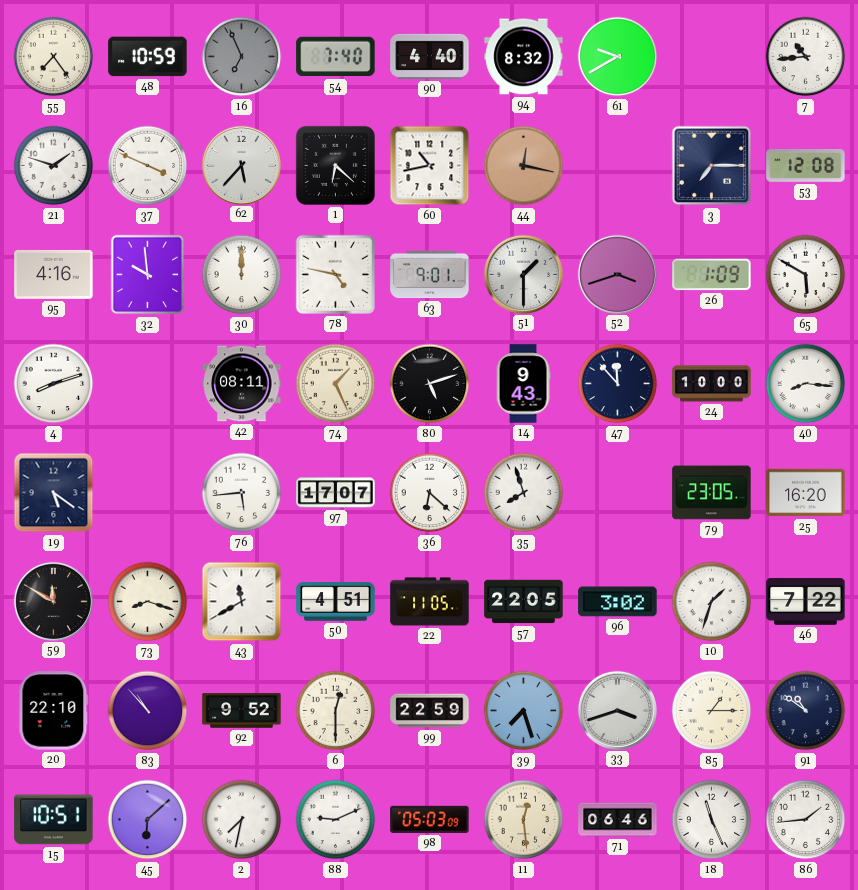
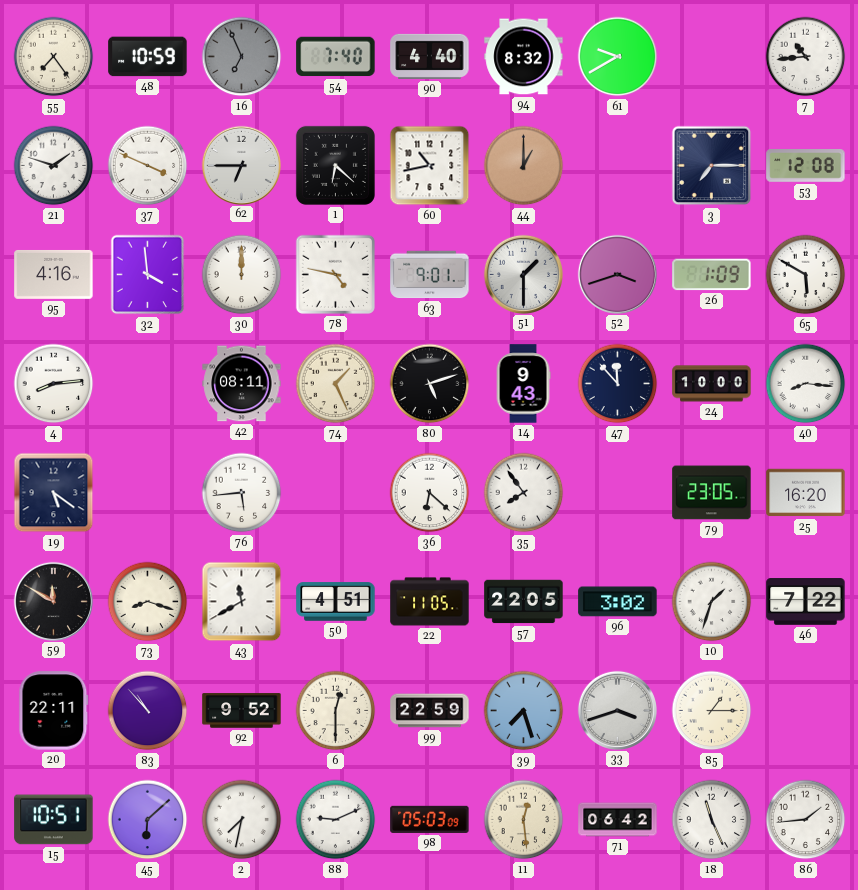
62: 5:37 -> 6:45
44: 12:17 -> 1:00
32: 9:59 -> 3:59
4: 8:12 -> 8:14
97: 17:07 -> none
35: 7:57 -> 7:54
20: 22:10 -> 22:11
91: 10:51 -> none
71: 06:46 -> 06:42
